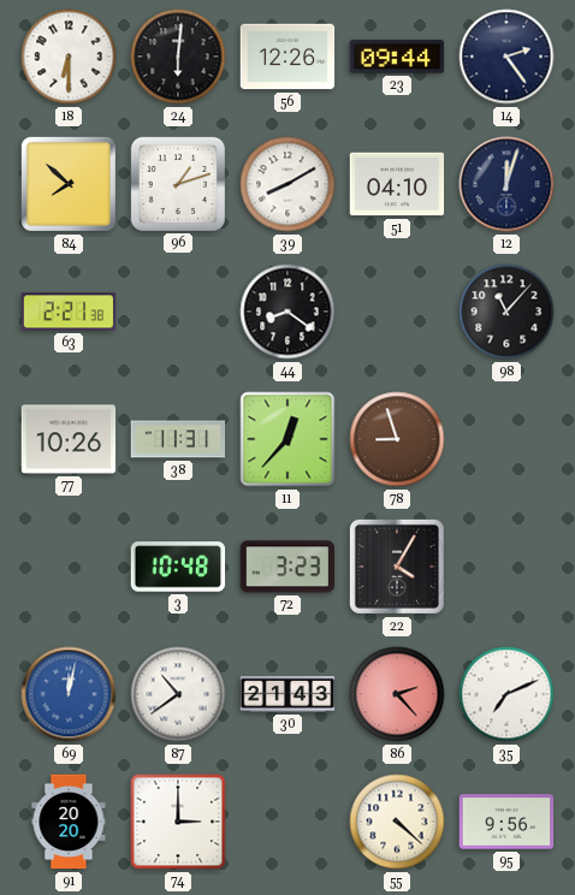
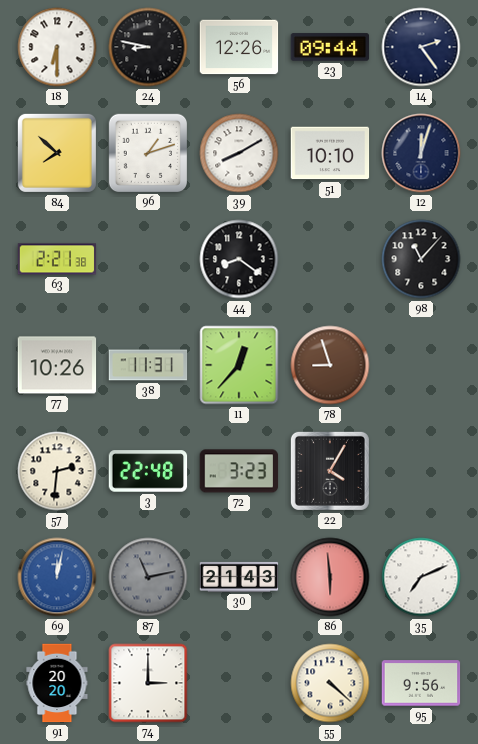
24: 6:01 -> 8:47
51: 04:10 -> 10:10
57: none -> 2:31
3: 10:48 -> 22:48
87: 10:39 -> 11:13
87 dial: white -> grey
86: 2:23 -> 5:59
